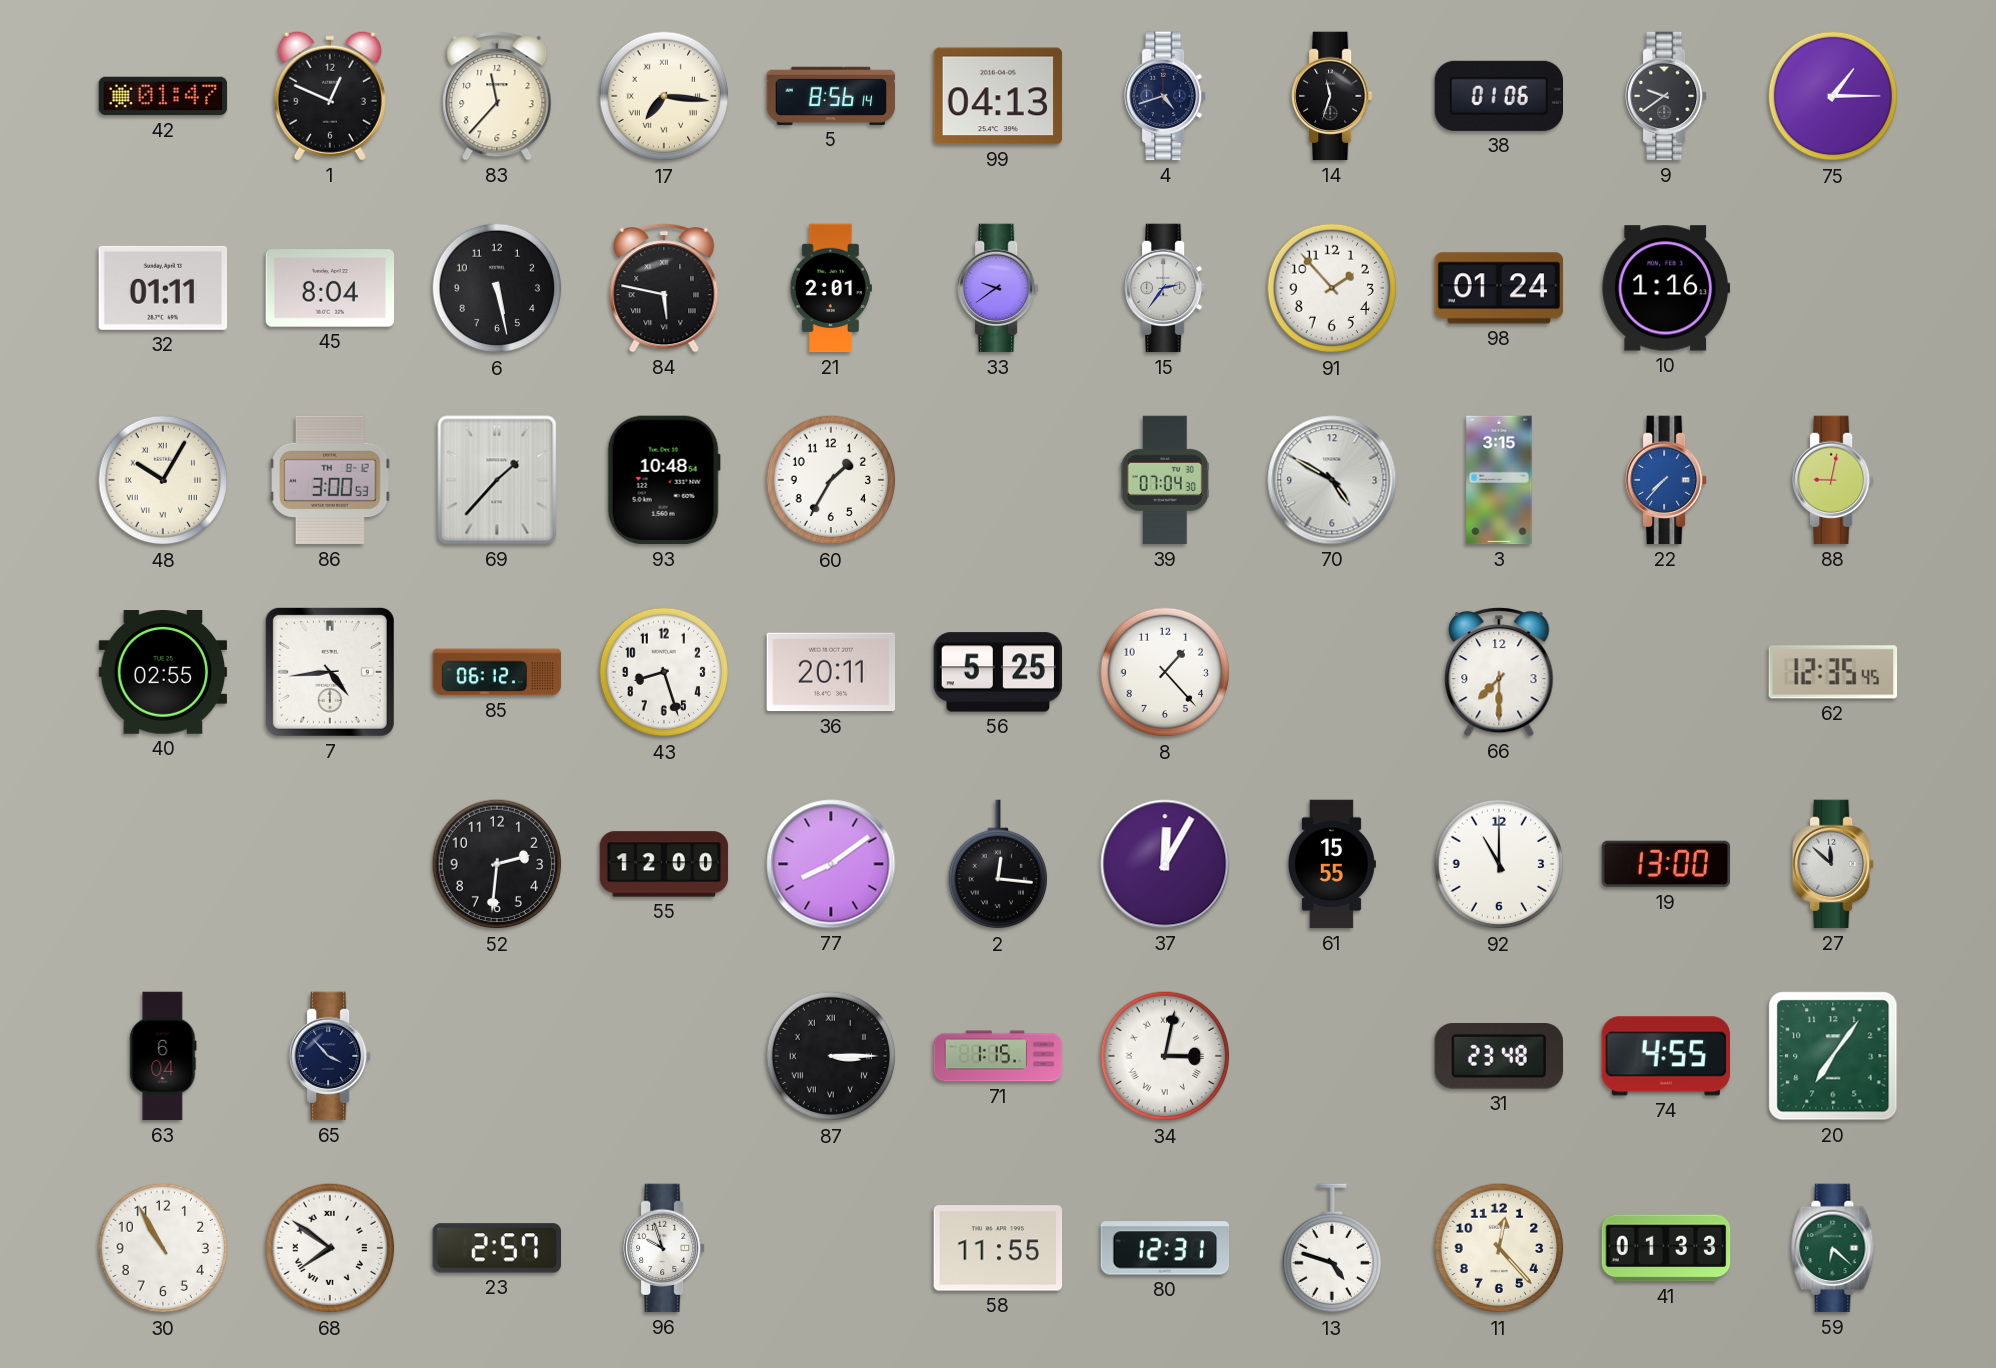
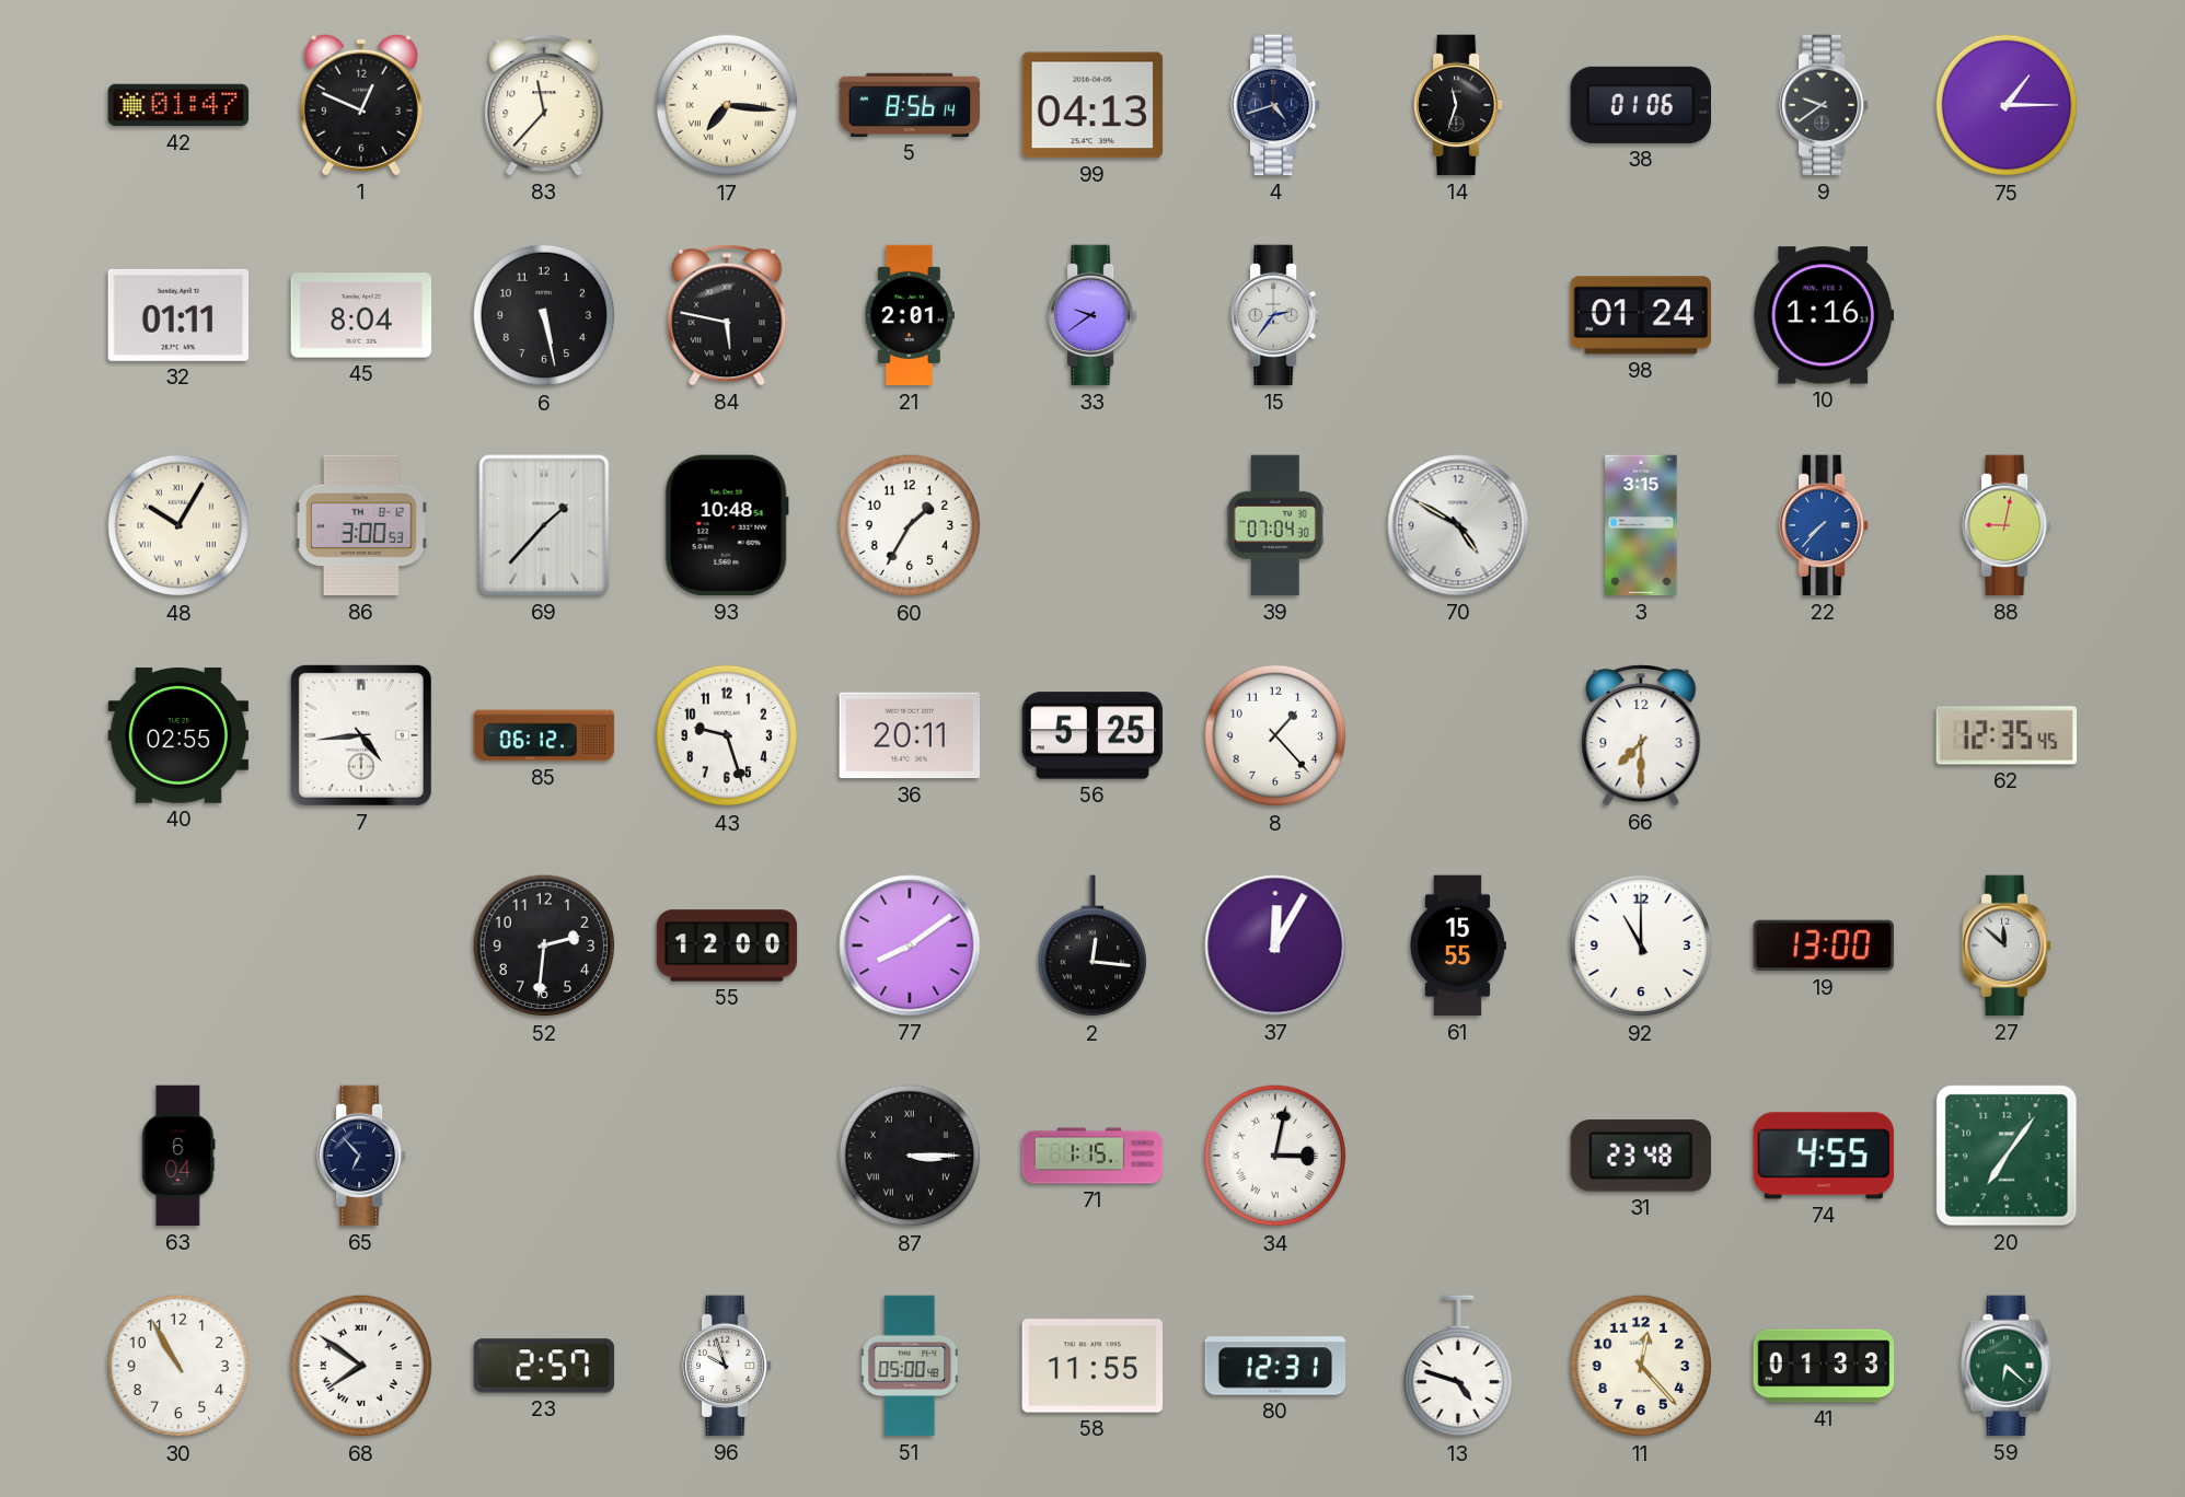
91: 1:53 -> none
43: 8:27 -> 9:27
65: 3:53 -> 6:53
51: none -> 05:00
